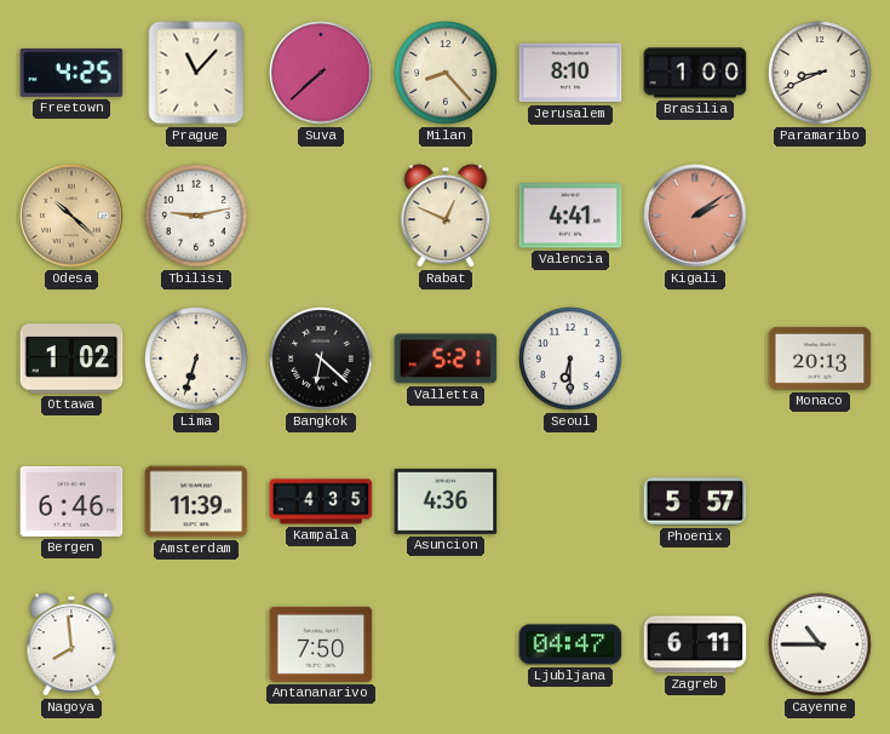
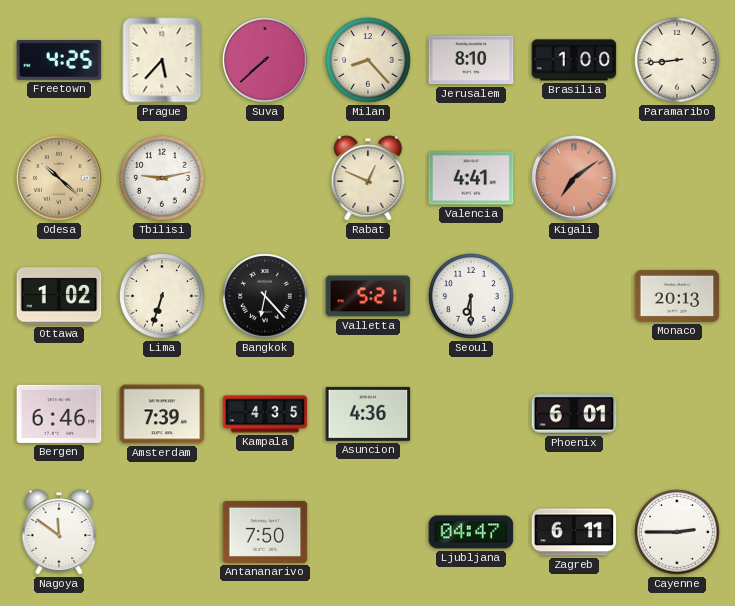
Prague: 11:07 -> 5:37
Paramaribo: 8:41 -> 8:44
Kigali: 2:09 -> 7:09
Bangkok: 6:22 -> 6:23
Amsterdam: 11:39 -> 7:39
Phoenix: 5:57 -> 6:01
Nagoya: 7:59 -> 11:51
Cayenne: 10:45 -> 2:45
